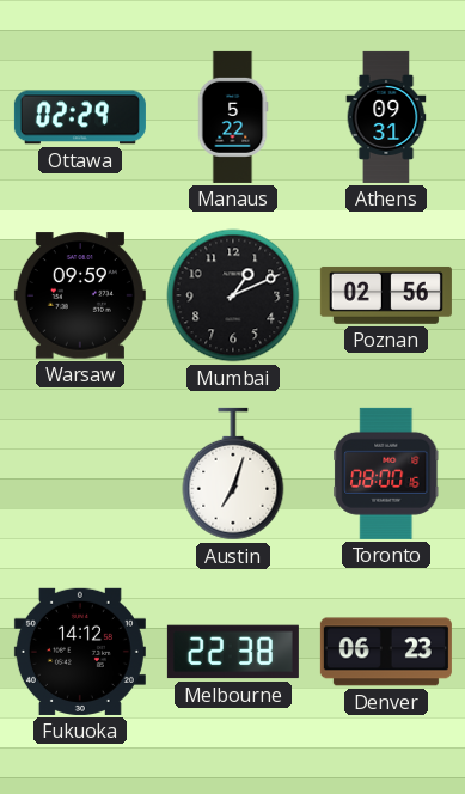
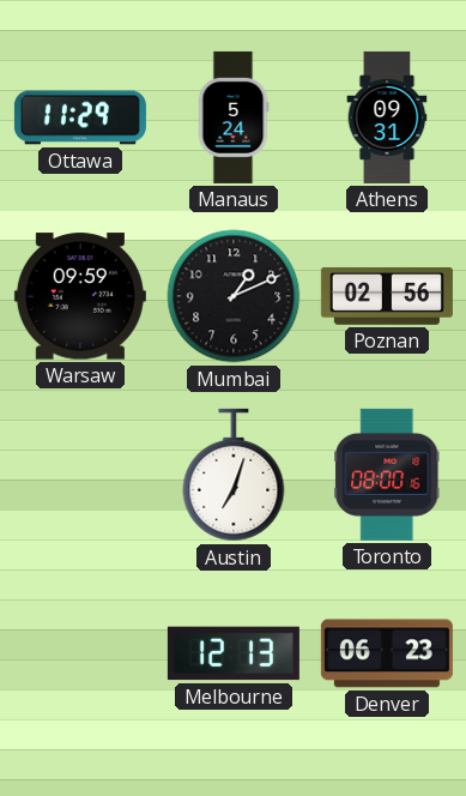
Ottawa: 02:29 -> 11:29
Manaus: 5:22 -> 5:24
Fukuoka: 14:12 -> none
Melbourne: 22:38 -> 12:13
